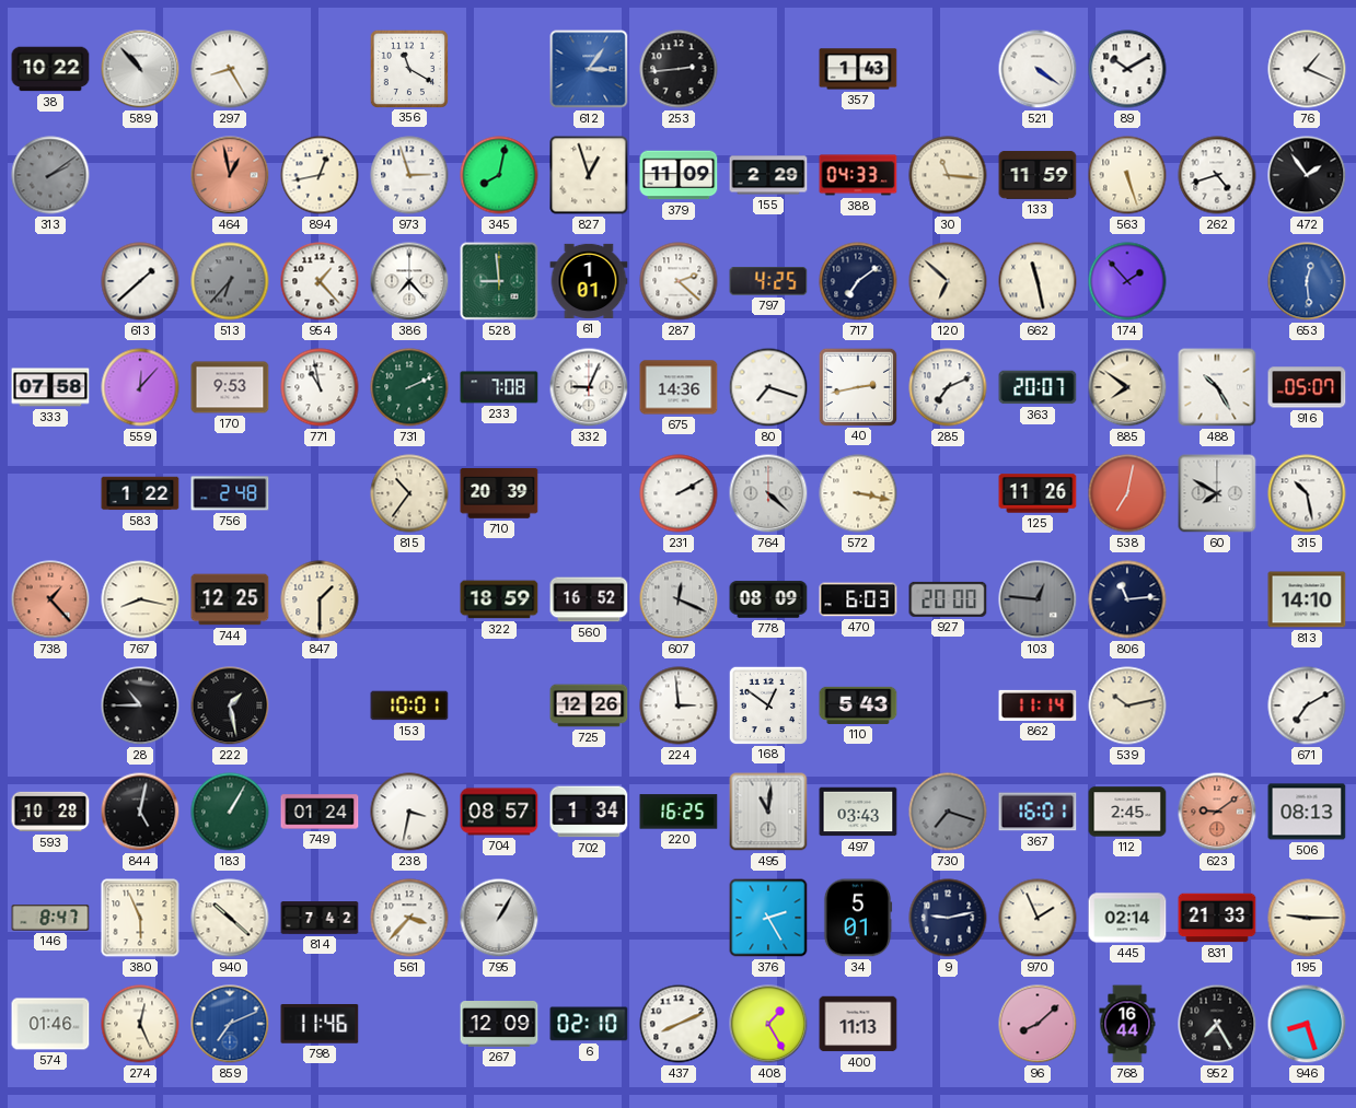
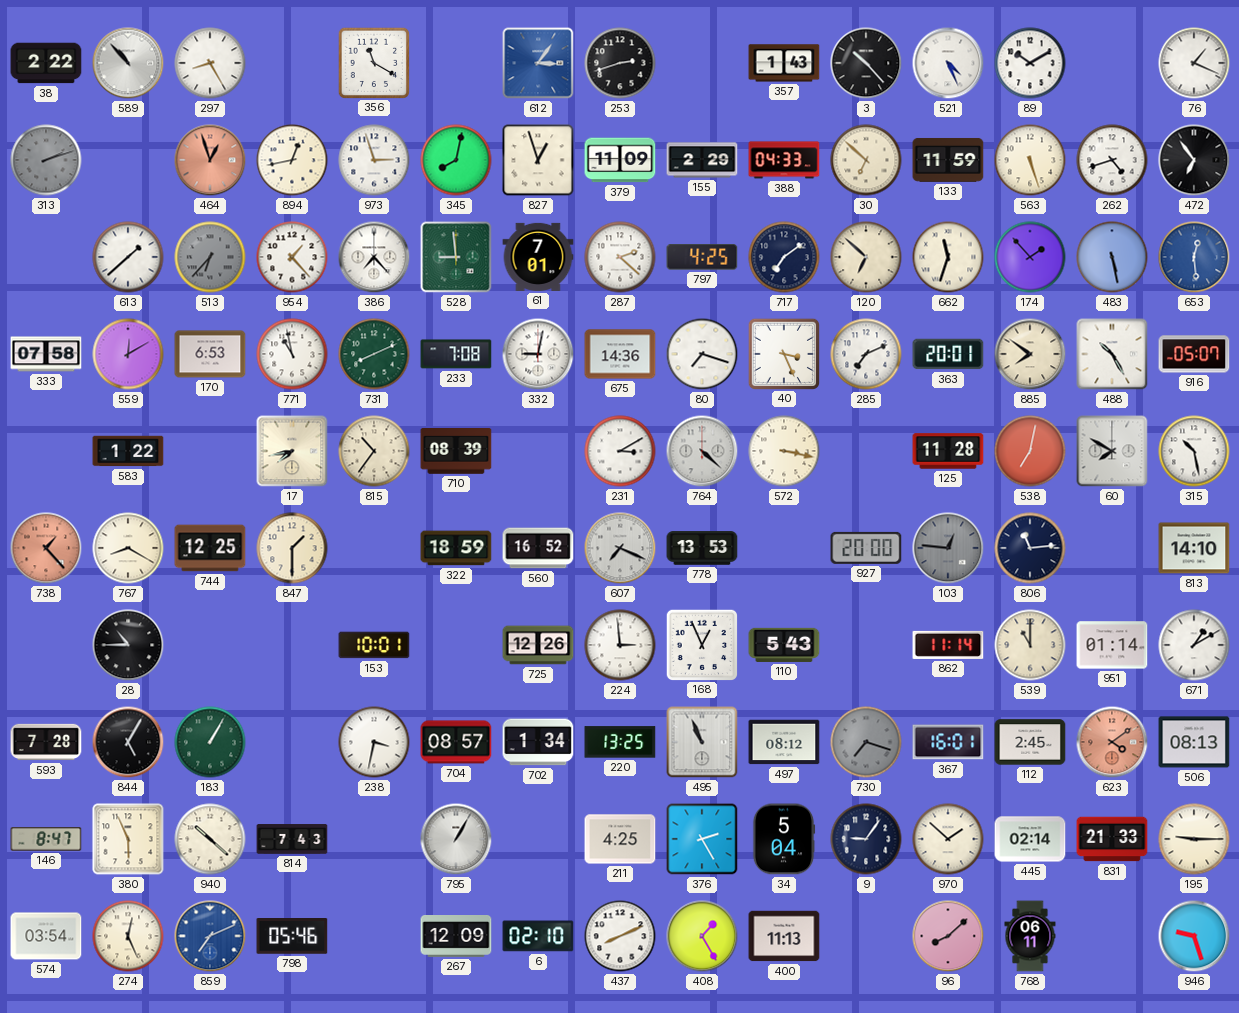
38: 10:22 -> 2:22
253: 2:44 -> 2:42
3: none -> 10:23
521: 4:21 -> 4:26
313: 2:09 -> 2:12
464: 12:58 -> 12:57
30: 11:16 -> 6:52
472: 1:54 -> 6:54
61: 1:01 -> 7:01
662: 11:28 -> 11:33
483: none -> 5:28
559: 12:07 -> 12:10
170: 9:53 -> 6:53
731: 2:11 -> 8:11
332: 9:04 -> 9:02
40: 2:43 -> 3:26
363: 20:07 -> 20:01
756: 2:48 -> none
17: none -> 7:43
710: 20:39 -> 08:39
231: 2:10 -> 3:10
125: 11:26 -> 11:28
767: 8:17 -> 8:20
607: 12:19 -> 7:19
778: 08:09 -> 13:53
470: 6:03 -> none
222: 1:28 -> none
168: 12:51 -> 12:56
539: 10:13 -> 11:00
951: none -> 01:14
671: 7:10 -> 1:10
593: 10:28 -> 7:28
844: 5:02 -> 5:05
749: 01:24 -> none
220: 16:25 -> 13:25
495: 11:01 -> 10:56
497: 03:43 -> 08:12
623: 9:09 -> 4:09
814: 7:42 -> 7:43
561: 3:37 -> none
211: none -> 4:25
34: 5:01 -> 5:04
9: 9:13 -> 9:06
970: 1:56 -> 1:52
574: 01:46 -> 03:54
798: 11:46 -> 05:46
768: 16:44 -> 06:11
952: 7:25 -> none
946: 8:27 -> 9:27
